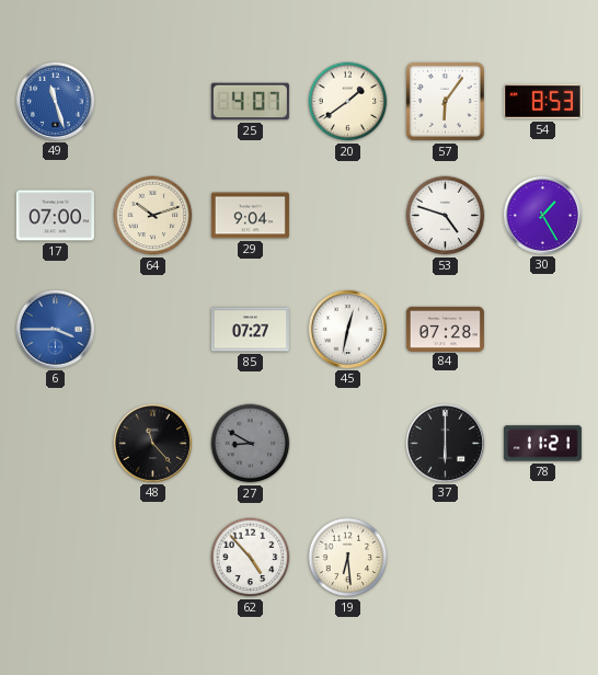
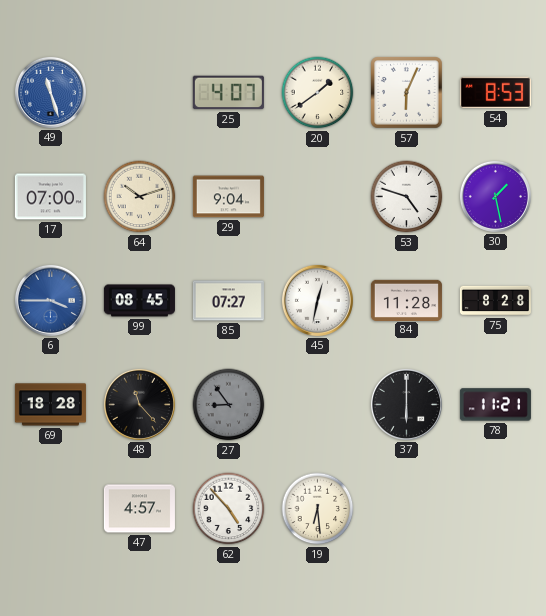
57: 6:06 -> 6:04
30: 1:25 -> 1:28
99: none -> 08:45
84: 07:28 -> 11:28
75: none -> 8:28
69: none -> 18:28
27: 8:50 -> 8:54
47: none -> 4:57
